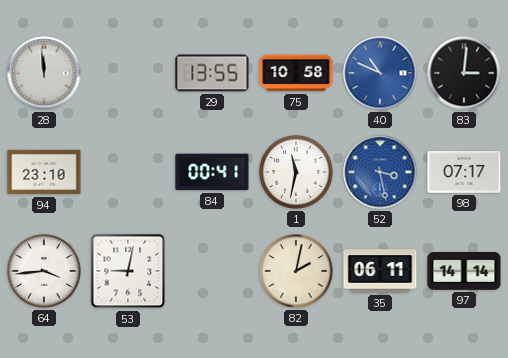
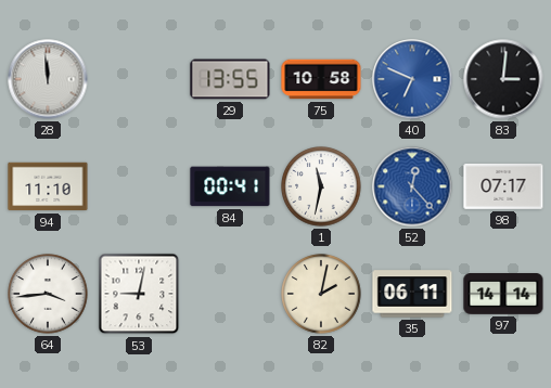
40: 10:49 -> 6:49
94: 23:10 -> 11:10
52: 3:28 -> 12:23
